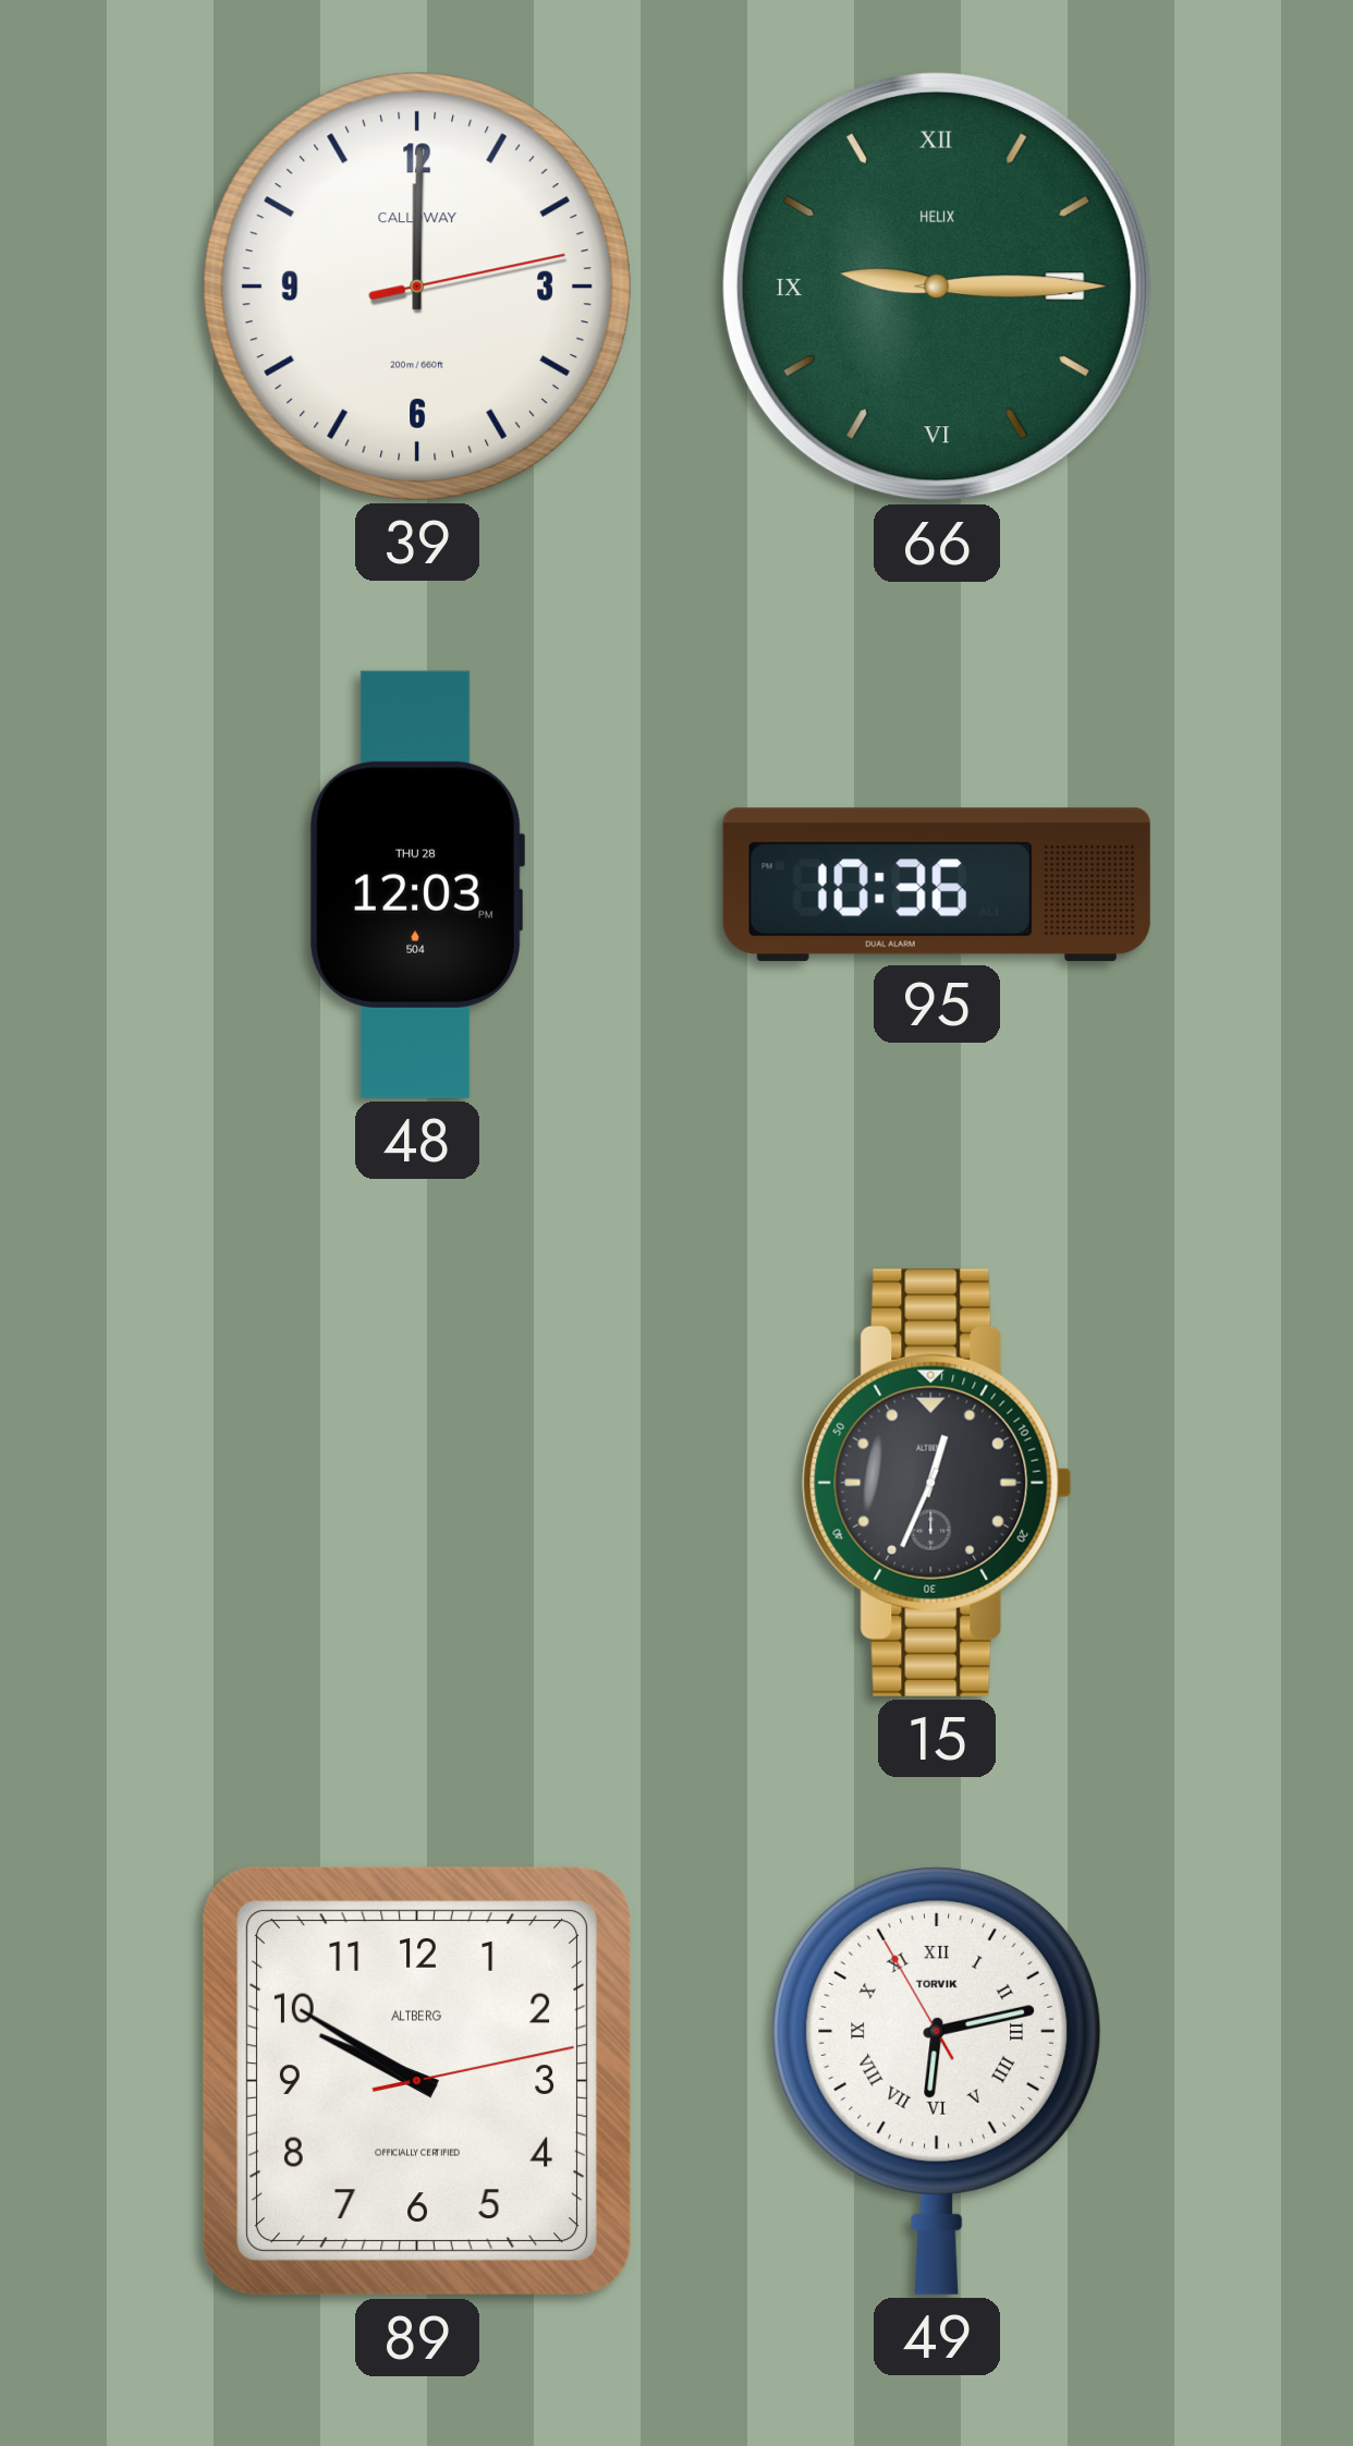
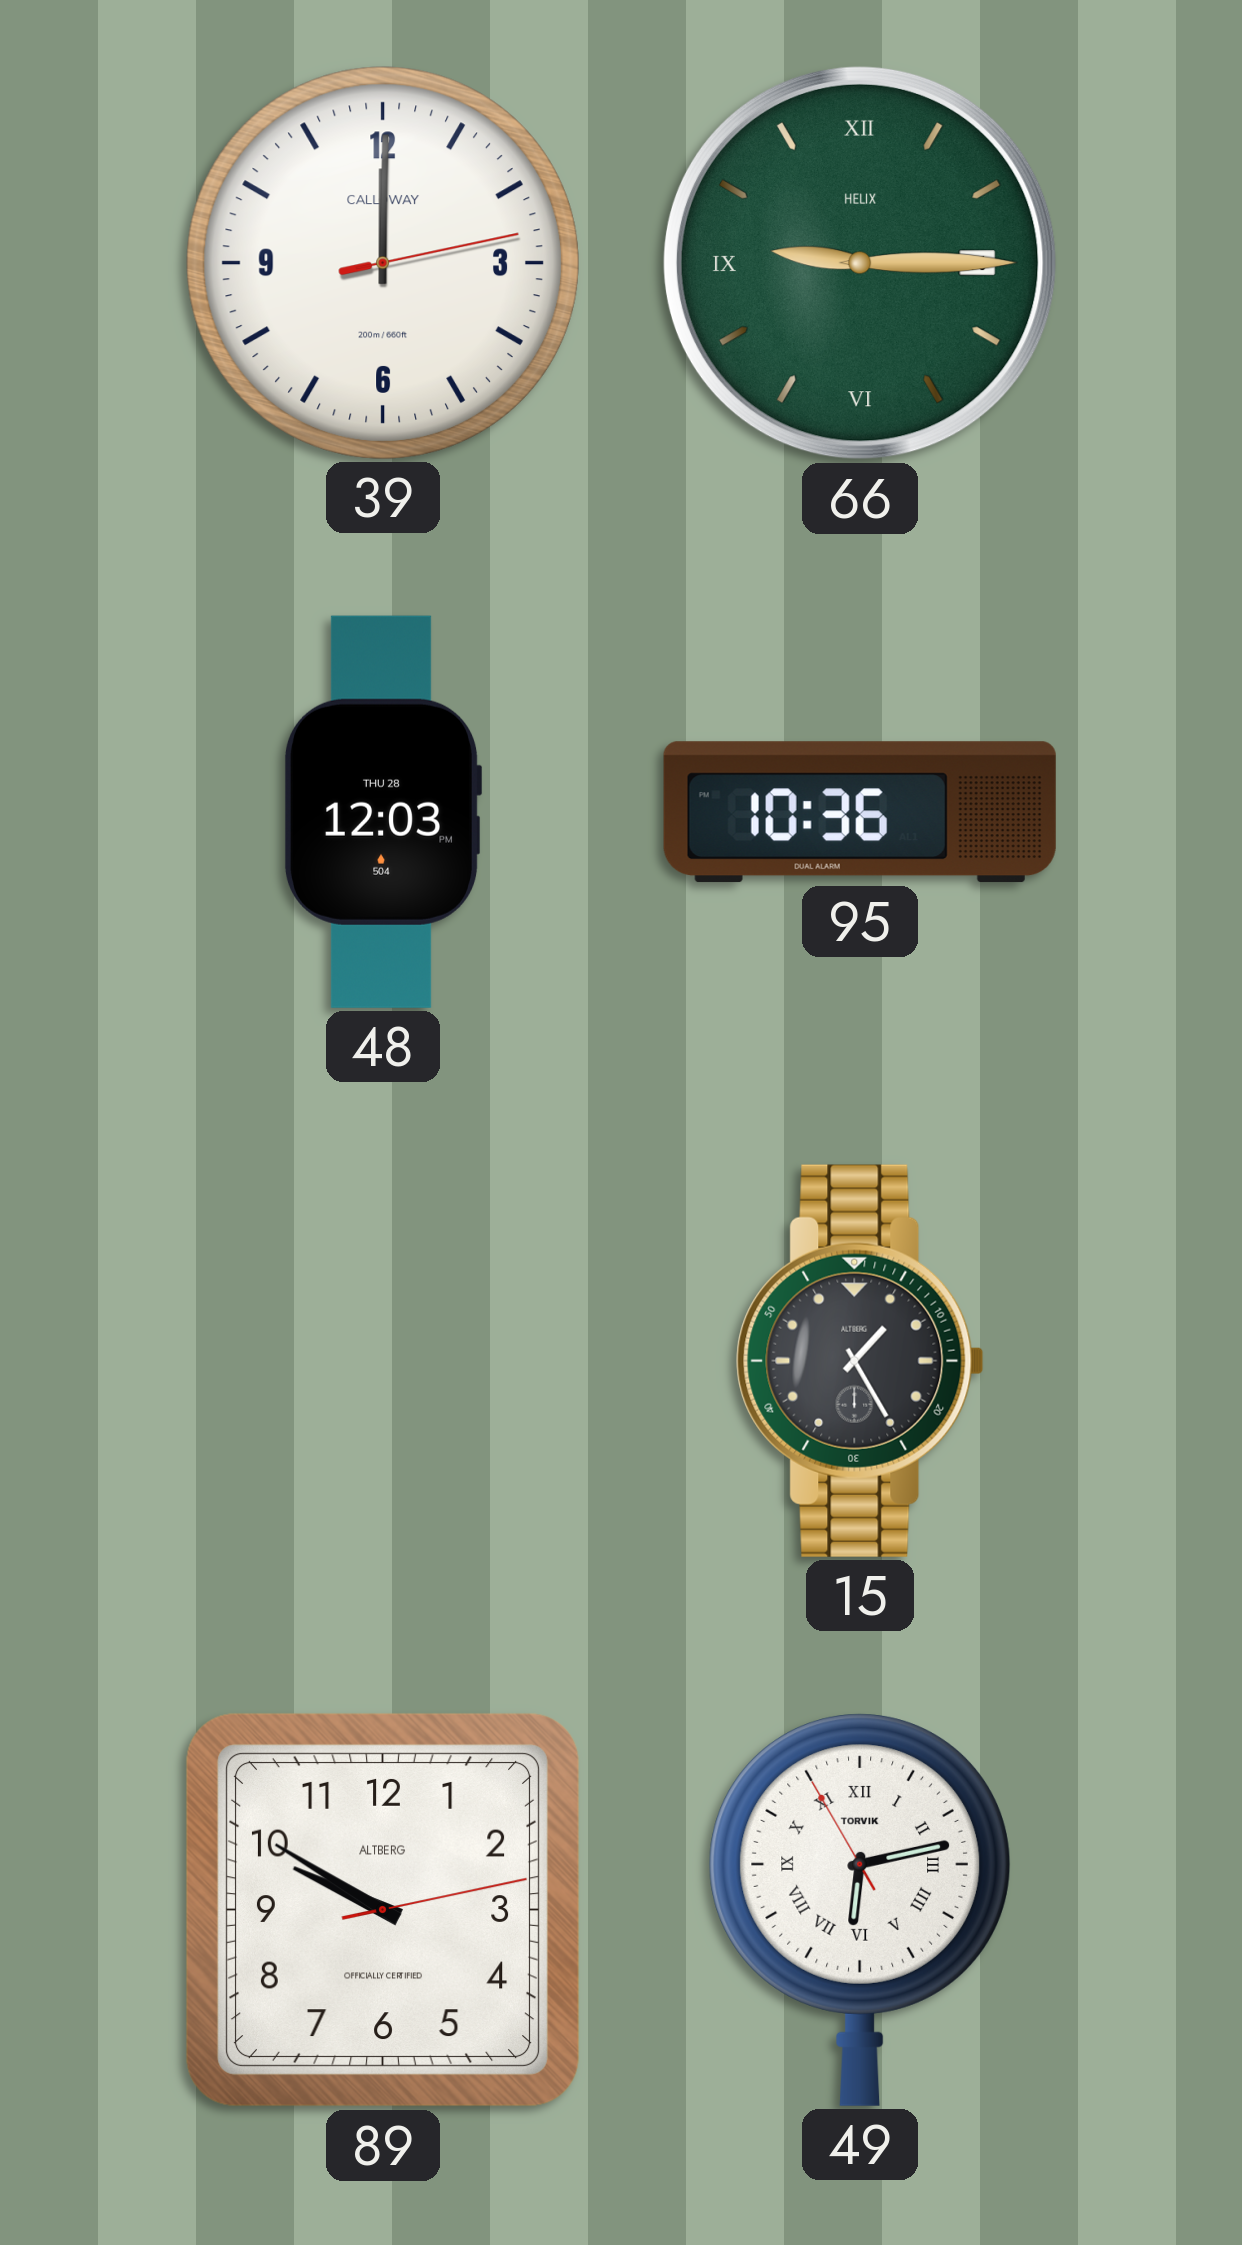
15: 12:34 -> 1:25
